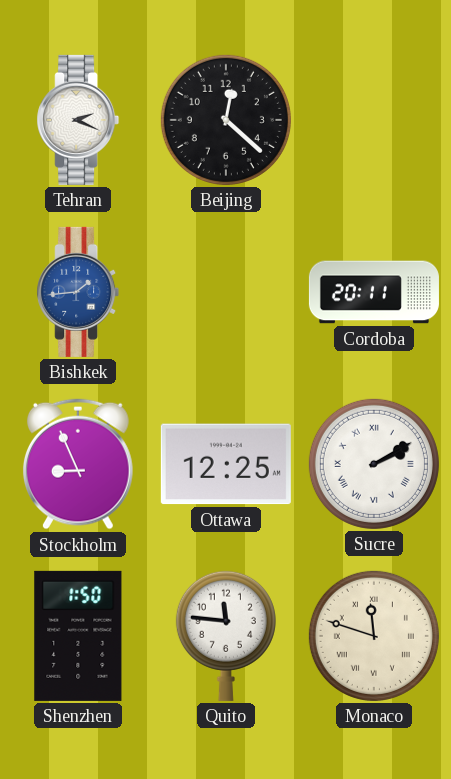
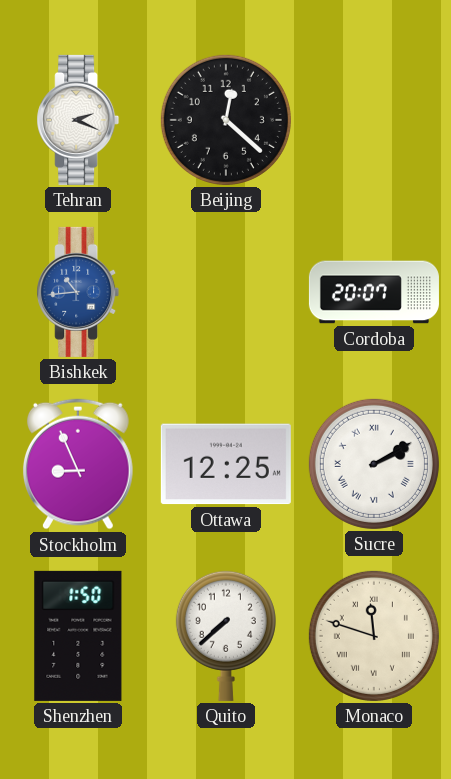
Bishkek: 1:44 -> 10:44
Cordoba: 20:11 -> 20:07
Quito: 11:46 -> 7:38
